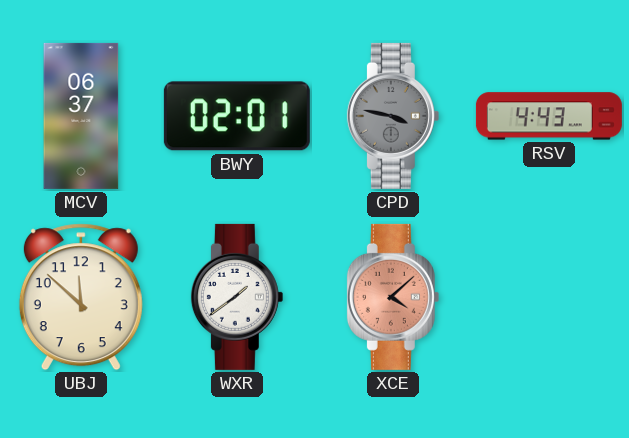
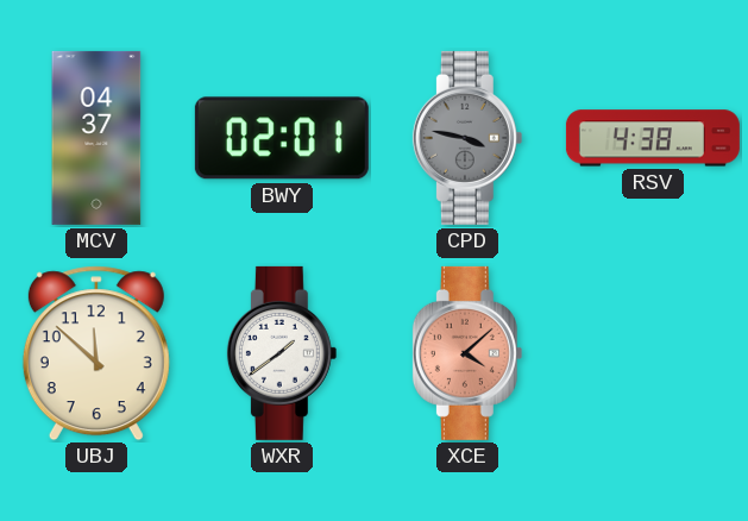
MCV: 06:37 -> 04:37
RSV: 4:43 -> 4:38
